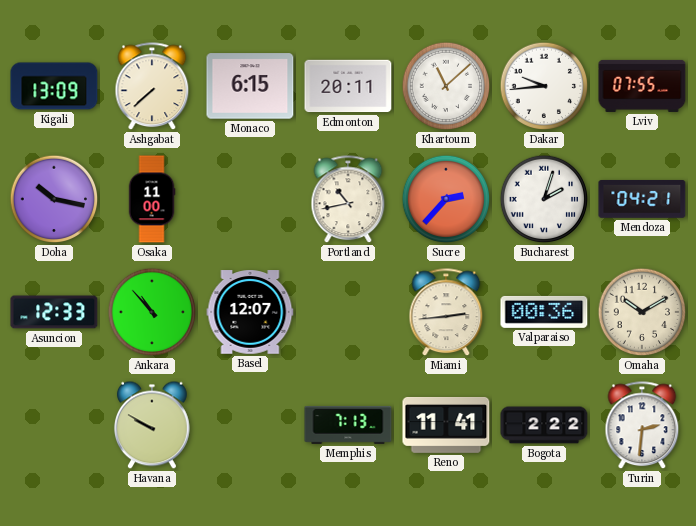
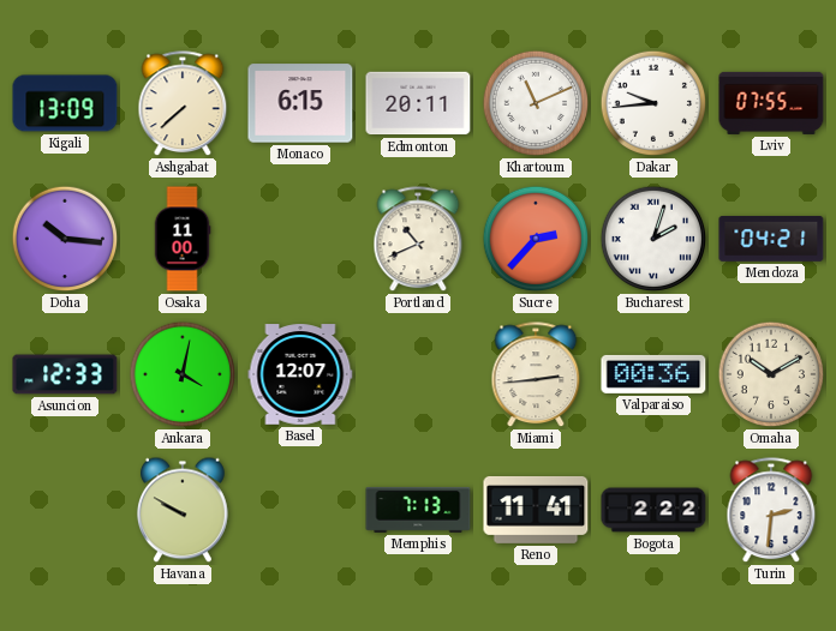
Khartoum: 11:08 -> 11:11
Doha: 10:17 -> 10:16
Portland: 10:43 -> 10:41
Ankara: 10:53 -> 4:02
